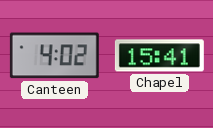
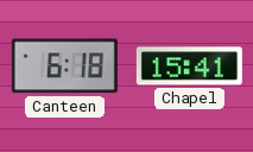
Canteen: 4:02 -> 6:18
